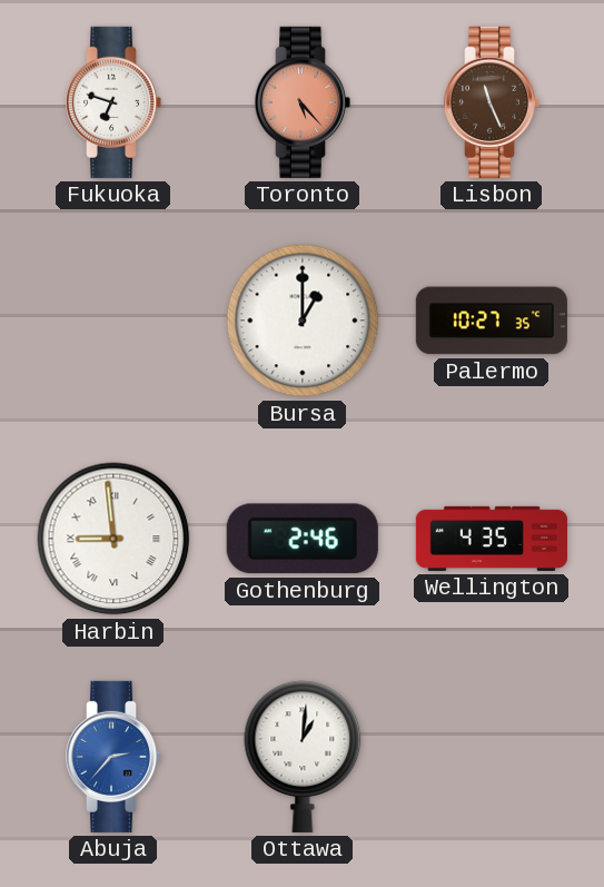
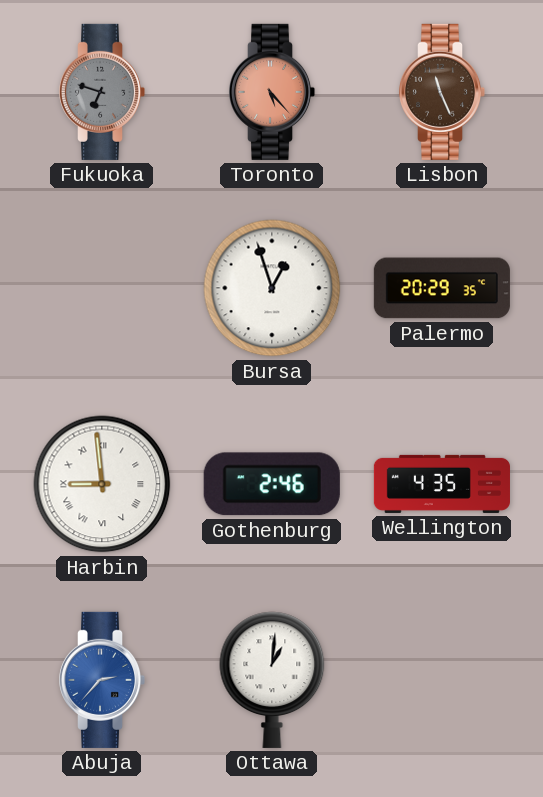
Fukuoka dial: white -> grey
Bursa: 1:00 -> 12:57
Palermo: 10:27 -> 20:29
